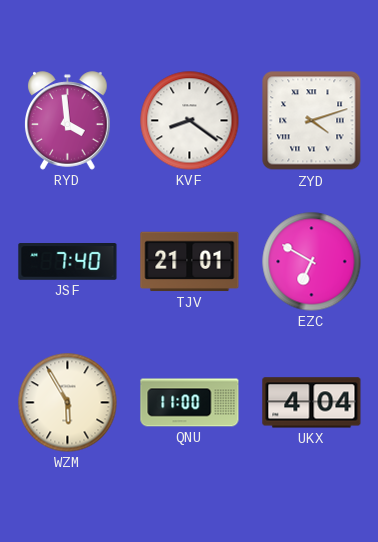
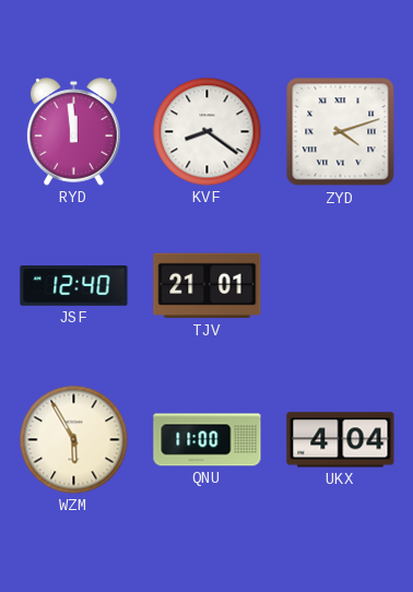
RYD: 3:59 -> 11:59
JSF: 7:40 -> 12:40
EZC: 6:50 -> none
